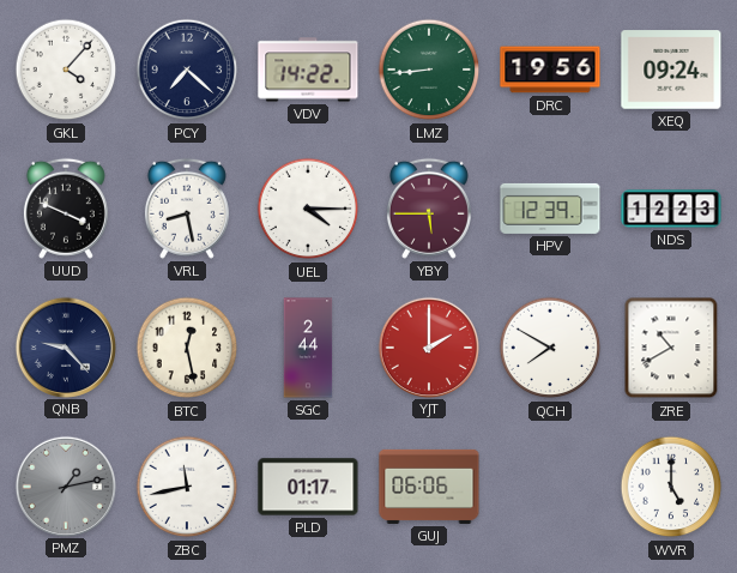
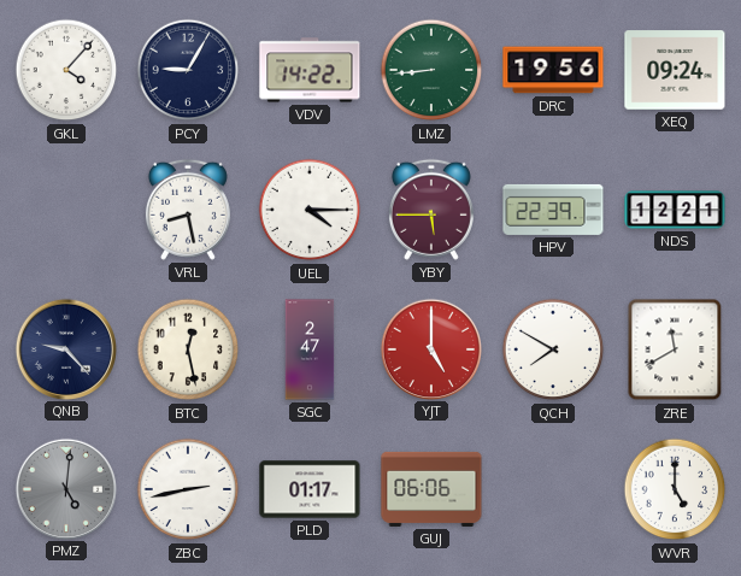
PCY: 7:22 -> 9:05
UUD: 3:49 -> none
HPV: 12:39 -> 22:39
NDS: 12:23 -> 12:21
SGC: 2:44 -> 2:47
YJT: 2:00 -> 5:00
ZRE: 10:40 -> 11:40
PMZ: 1:13 -> 5:01
ZBC: 11:43 -> 2:43
